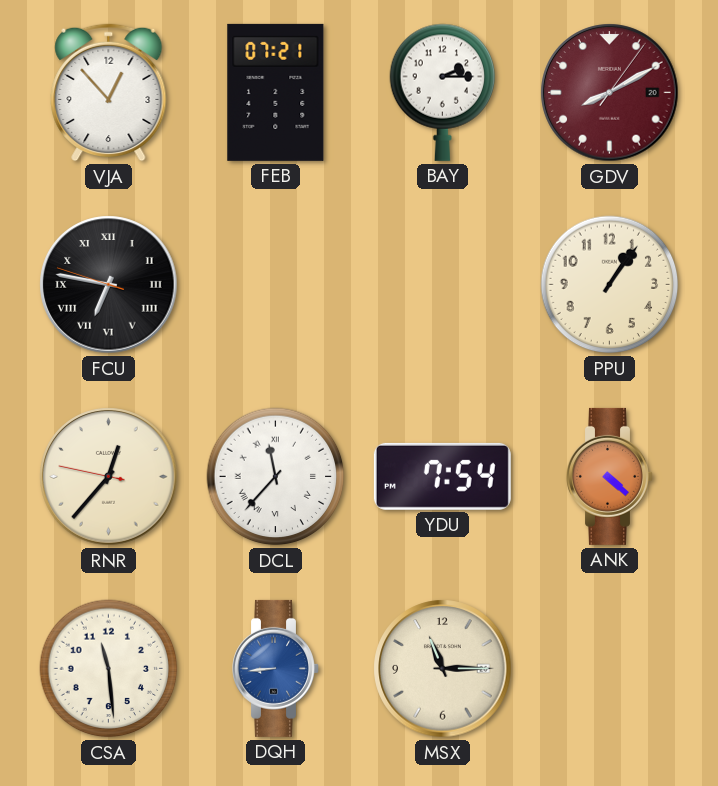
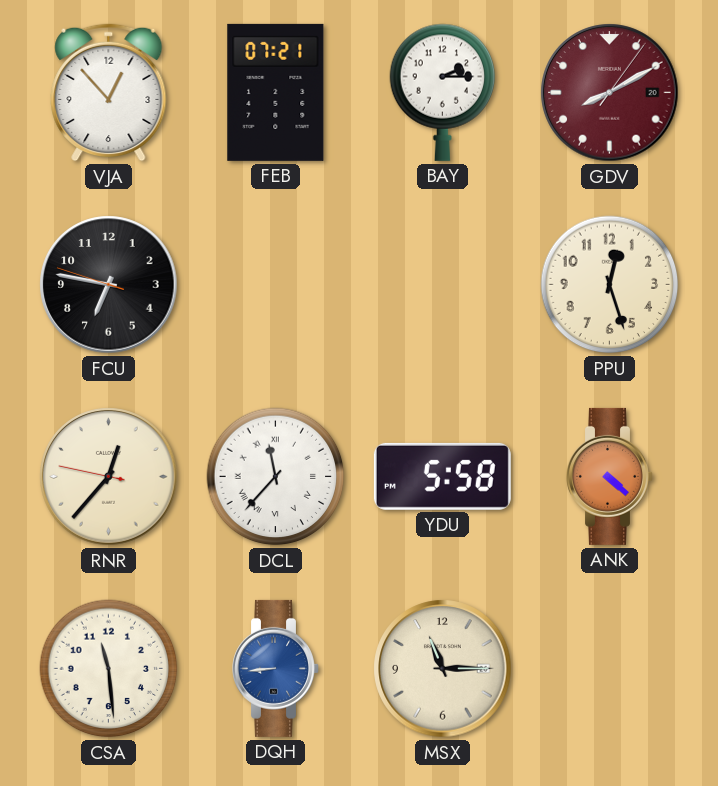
FCU numerals: Roman -> Arabic
PPU: 1:06 -> 12:27
YDU: 7:54 -> 5:58
